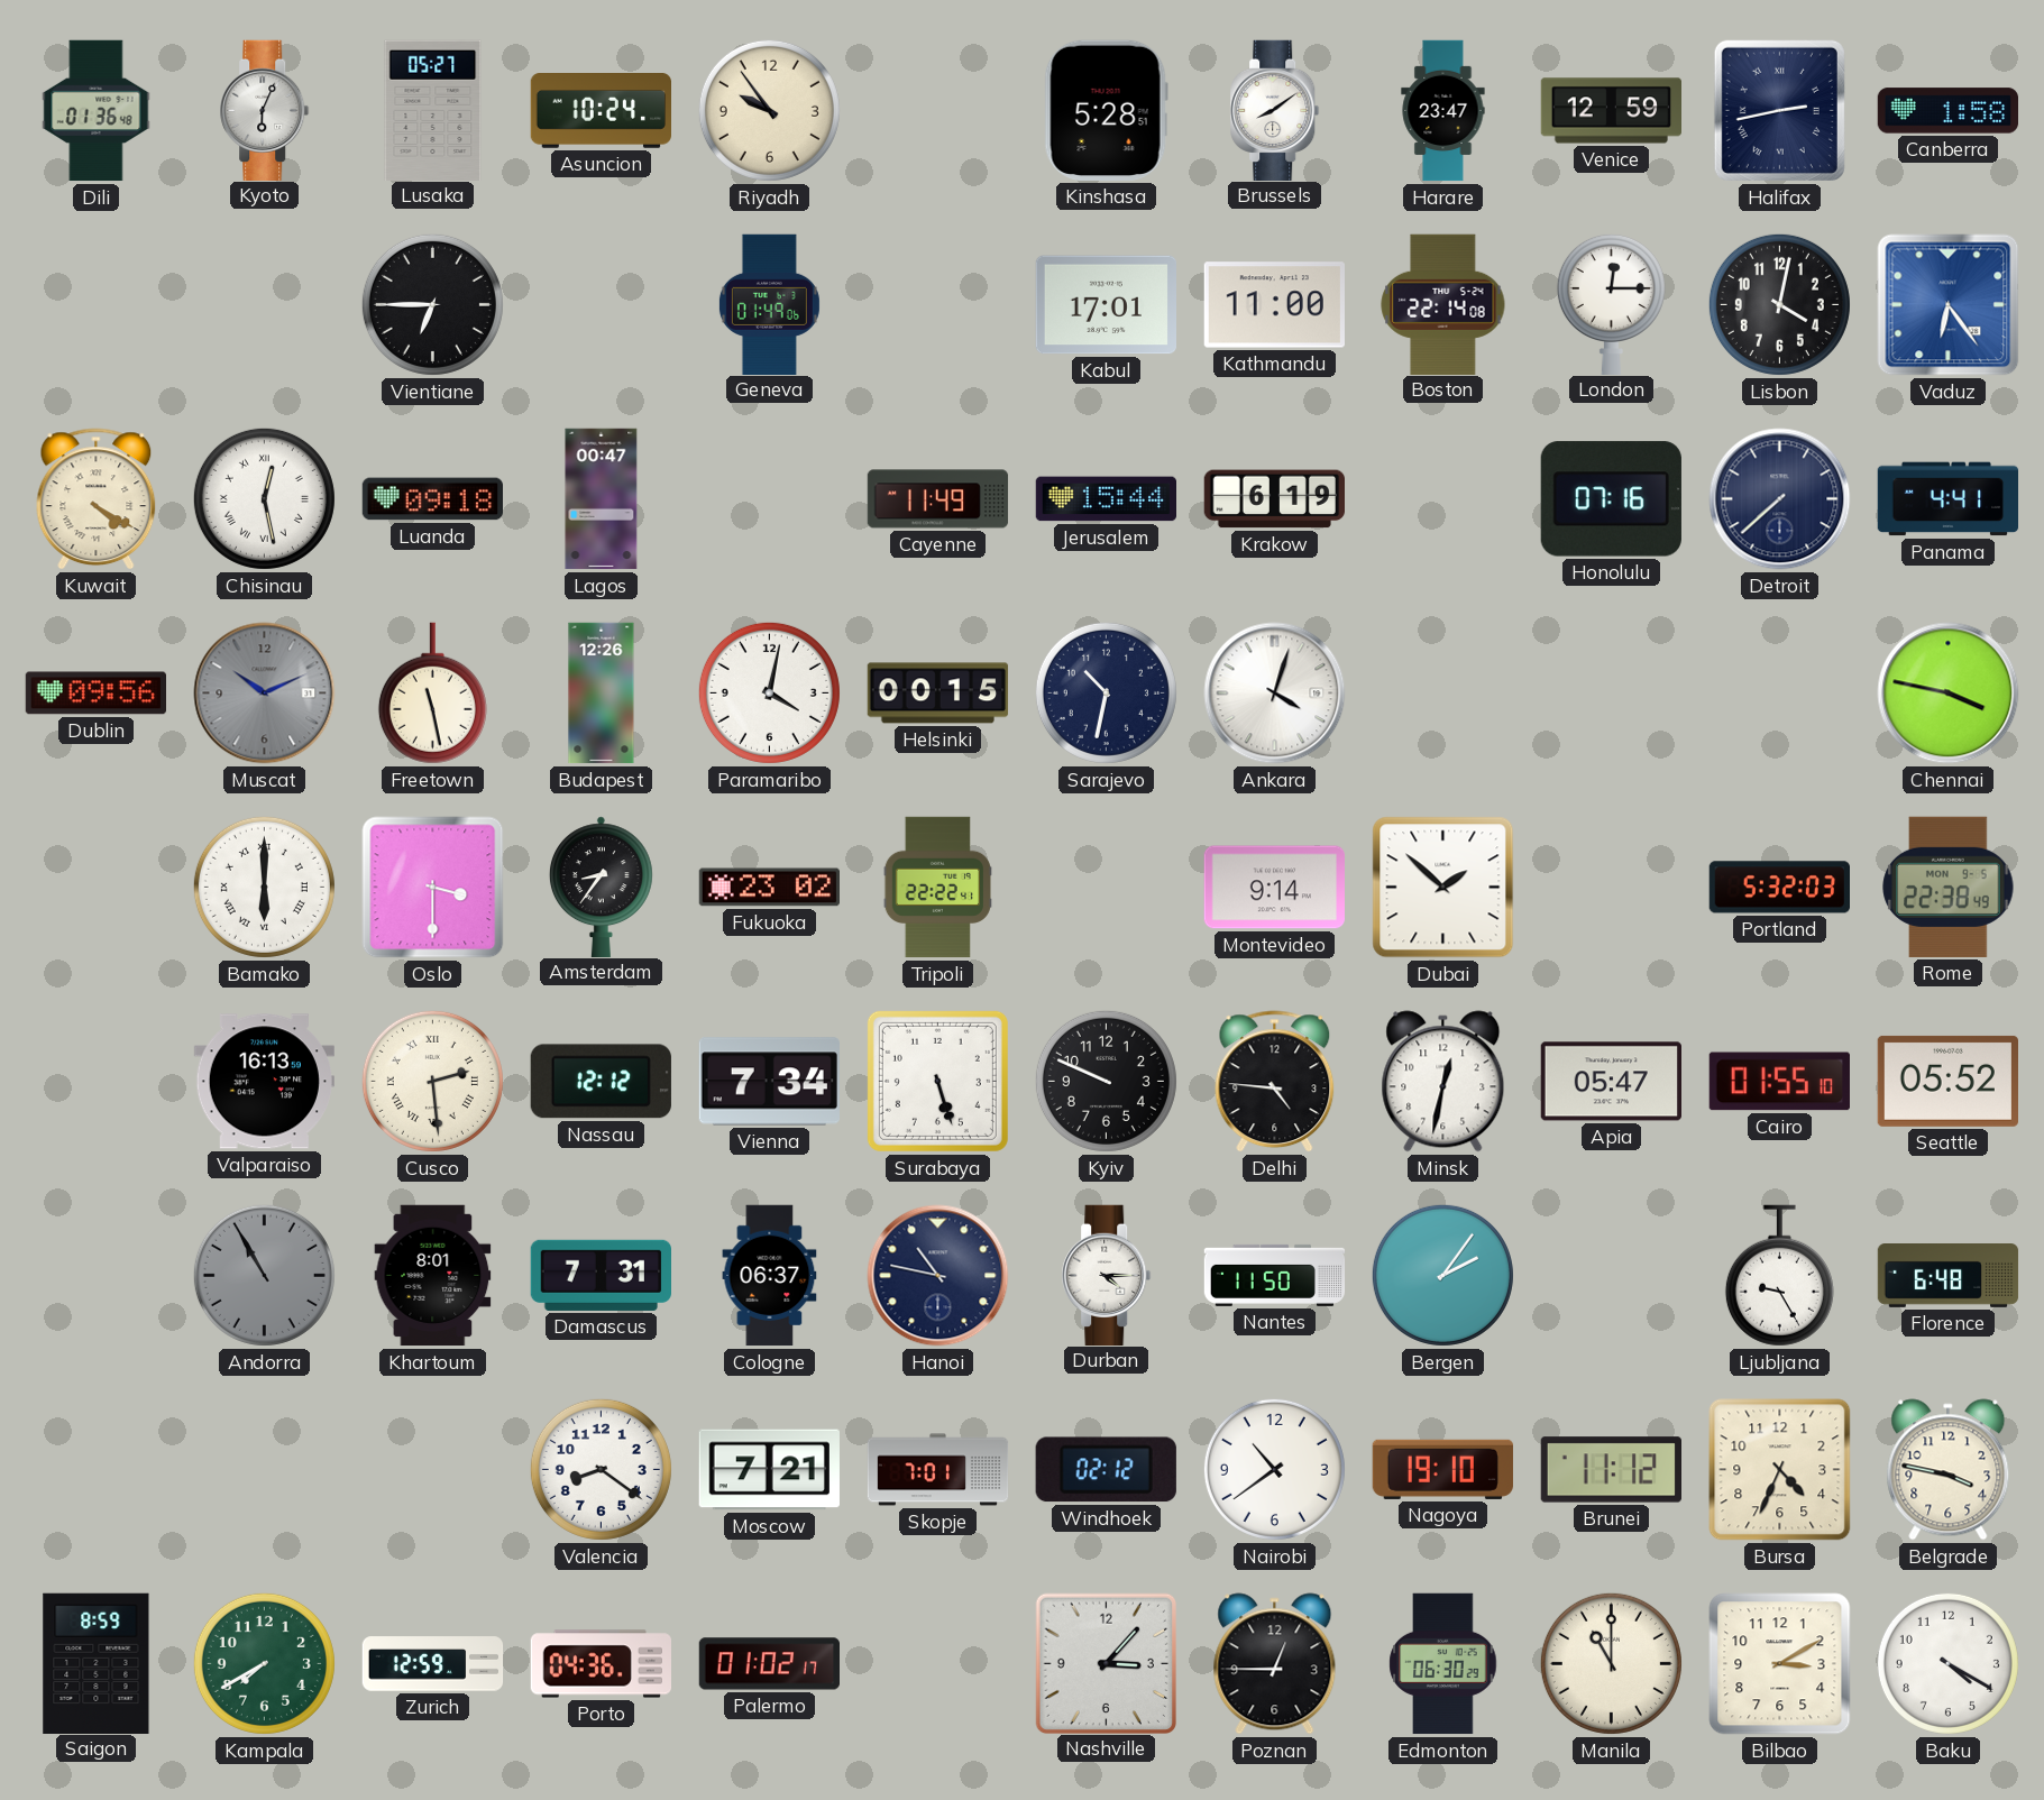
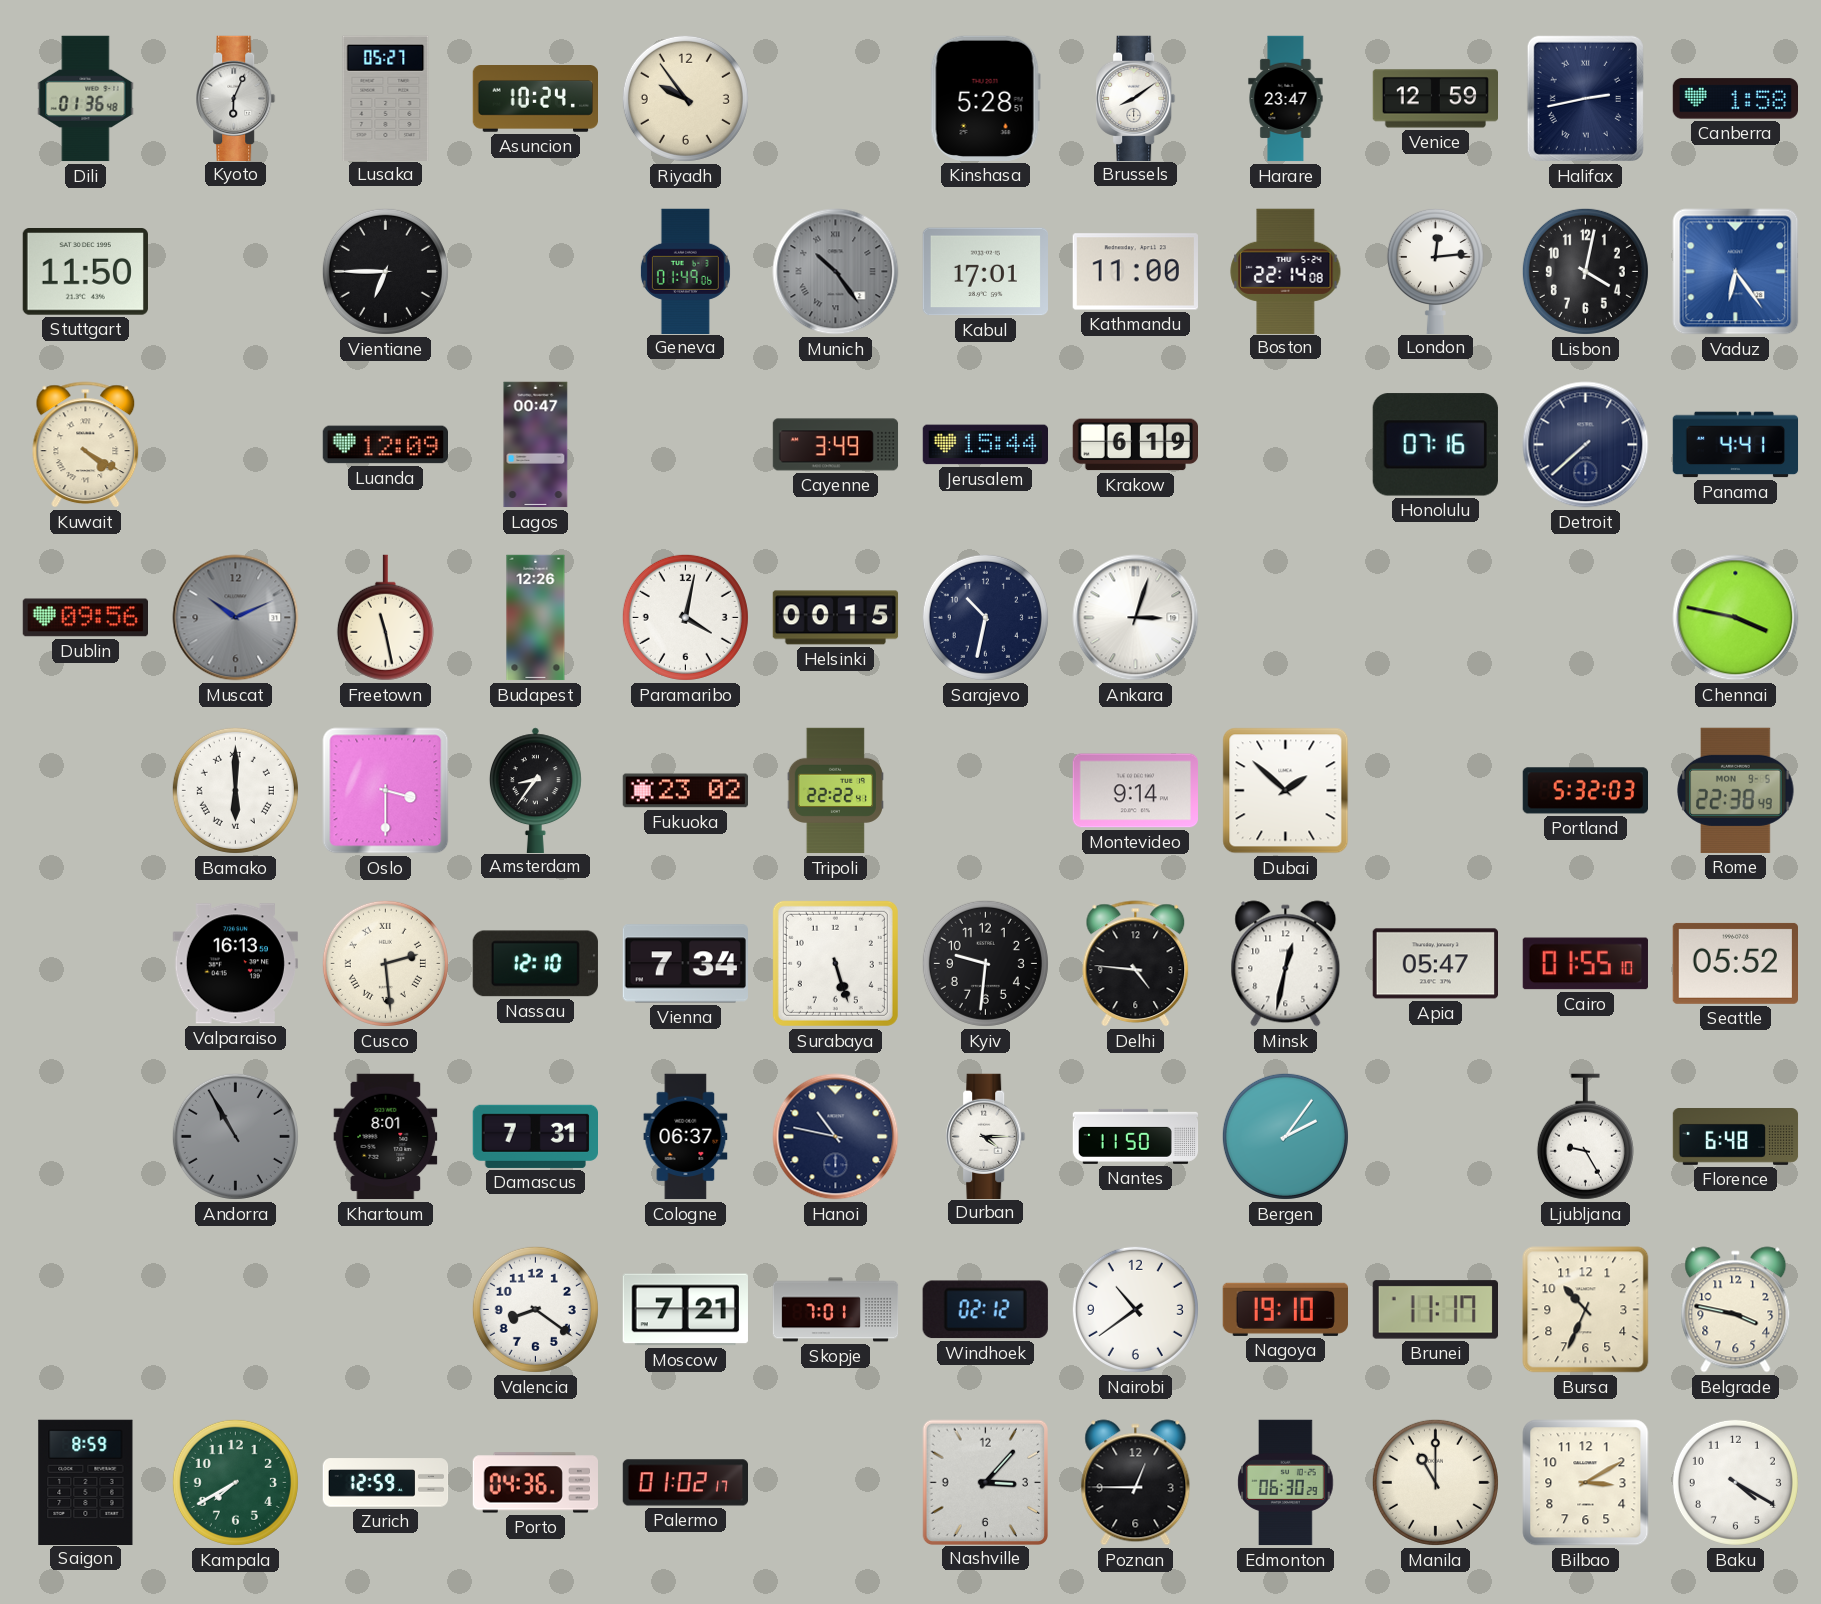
Stuttgart: none -> 11:50
Munich: none -> 10:24
London: 12:15 -> 12:14
Chisinau: 12:28 -> none
Luanda: 09:18 -> 12:09
Cayenne: 11:49 -> 3:49
Ankara: 4:03 -> 3:03
Nassau: 12:12 -> 12:10
Kyiv: 9:49 -> 9:31
Brunei: 11:12 -> 11:17
Bursa: 4:34 -> 10:34
